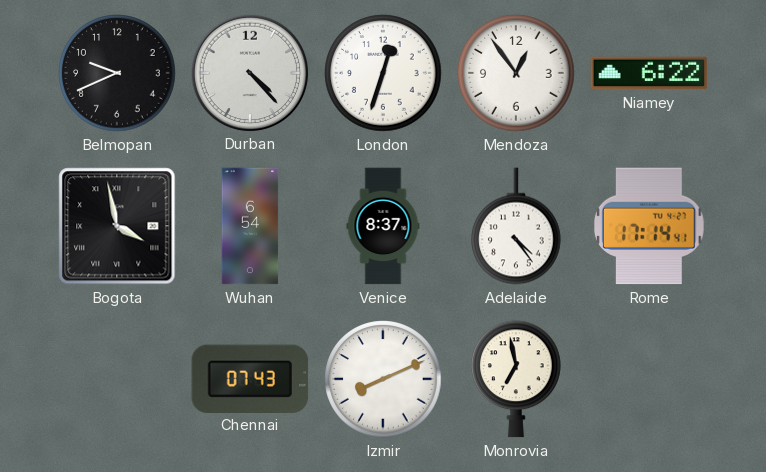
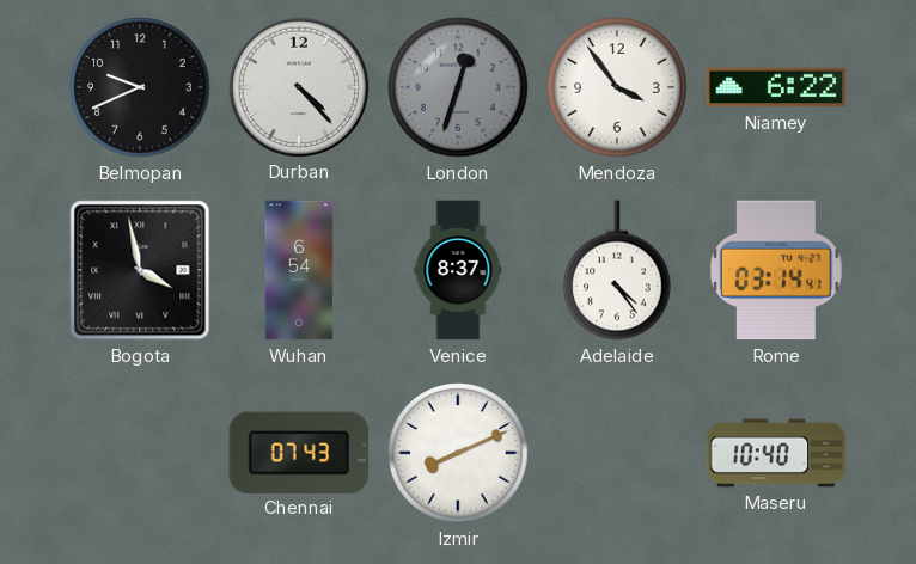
London dial: white -> grey
Mendoza: 12:54 -> 3:54
Rome: 17:14 -> 03:14
Monrovia: 6:58 -> none
Maseru: none -> 10:40
